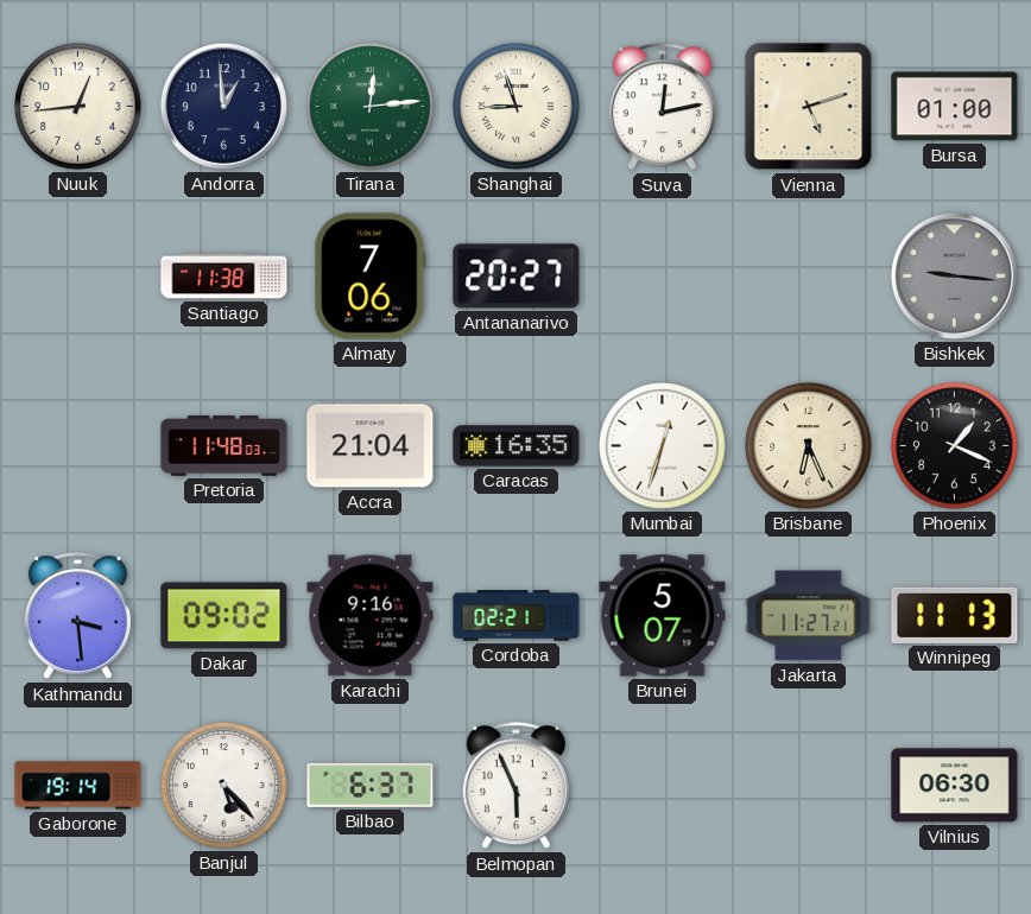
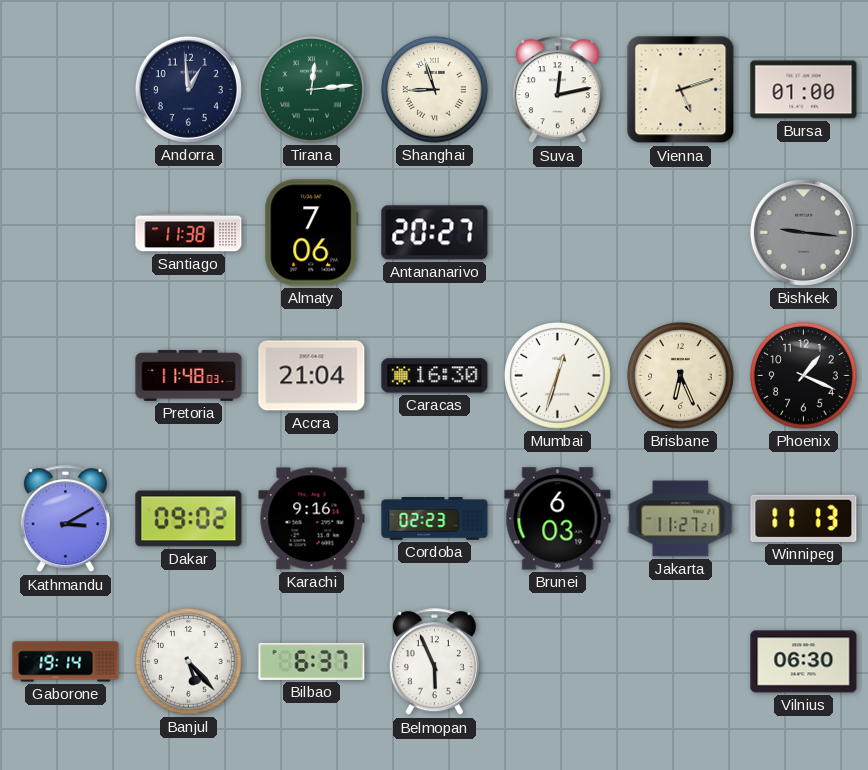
Nuuk: 12:44 -> none
Caracas: 16:35 -> 16:30
Kathmandu: 3:29 -> 3:10
Cordoba: 02:21 -> 02:23
Brunei: 5:07 -> 6:03
